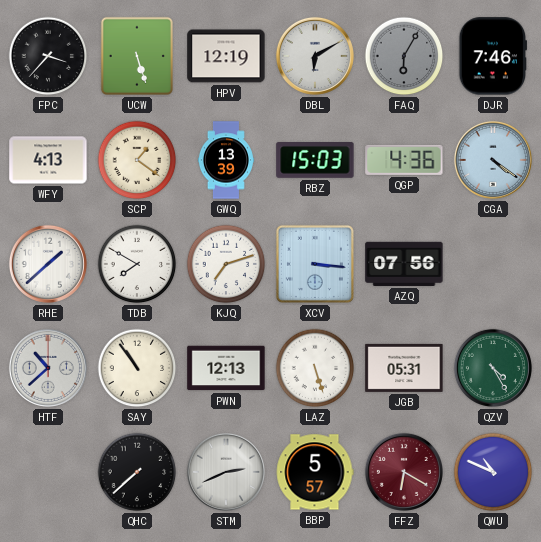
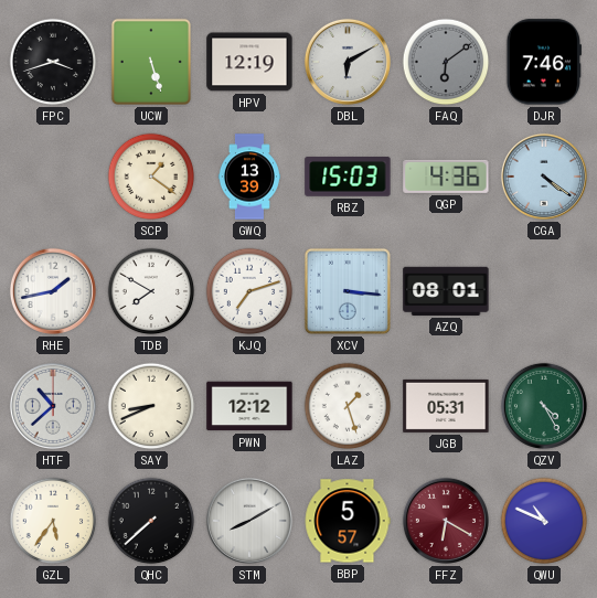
FPC: 3:37 -> 3:42
FAQ: 6:05 -> 6:09
WFY: 4:13 -> none
RHE: 1:38 -> 1:43
AZQ: 07:56 -> 08:01
SAY: 10:54 -> 8:41
PWN: 12:13 -> 12:12
LAZ: 5:27 -> 1:27
GZL: none -> 5:36
STM: 2:41 -> 8:10
